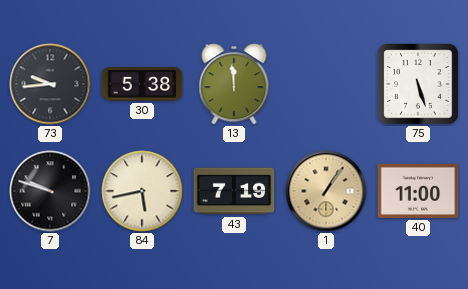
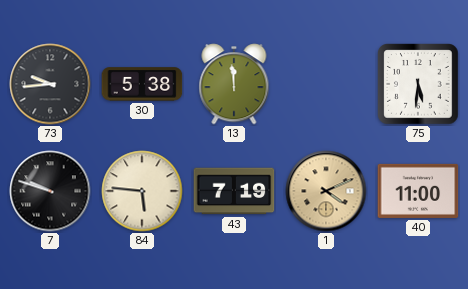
75: 5:27 -> 5:31
84: 5:43 -> 5:46
1: 1:06 -> 4:11
